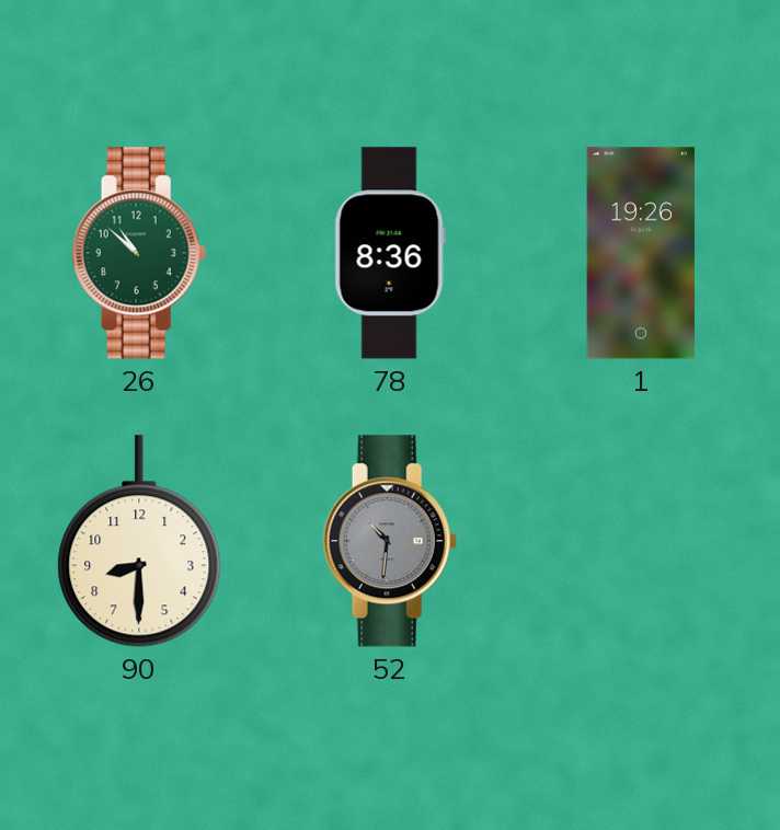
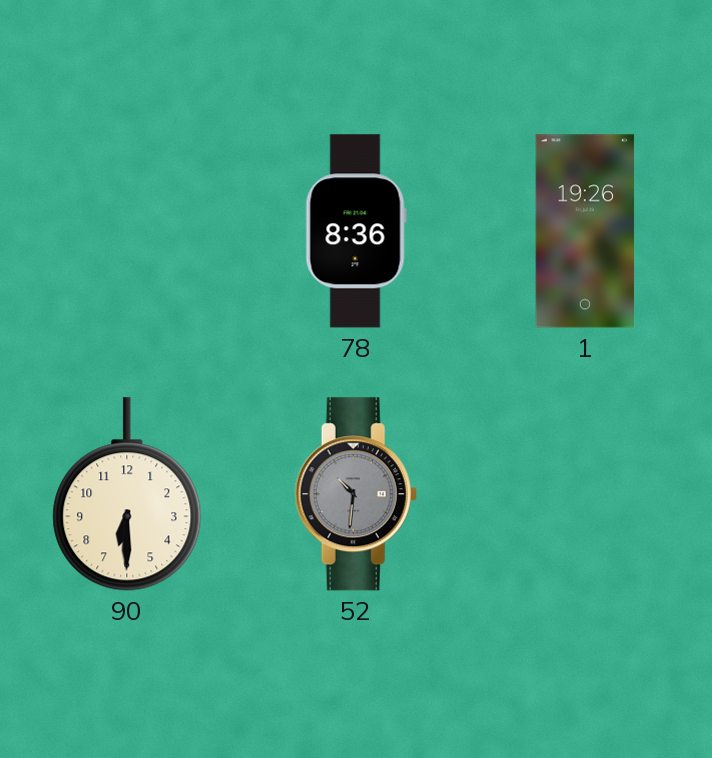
26: 10:52 -> none
90: 8:30 -> 6:30
